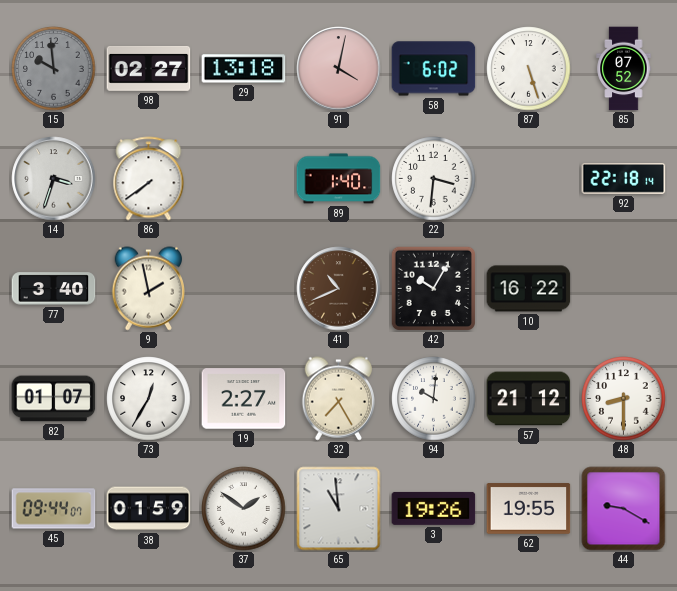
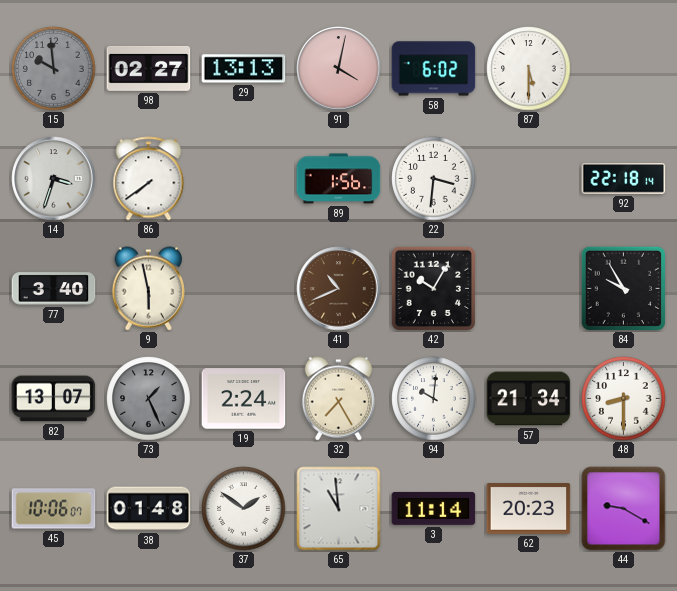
29: 13:18 -> 13:13
87: 5:27 -> 5:30
85: 07:52 -> none
89: 1:40 -> 1:56
9: 1:58 -> 5:58
10: 16:22 -> none
84: none -> 9:55
82: 01:07 -> 13:07
73: 12:35 -> 1:26
73 dial: white -> grey
19: 2:27 -> 2:24
57: 21:12 -> 21:34
45: 09:44 -> 10:06
38: 01:59 -> 01:48
3: 19:26 -> 11:14
62: 19:55 -> 20:23
